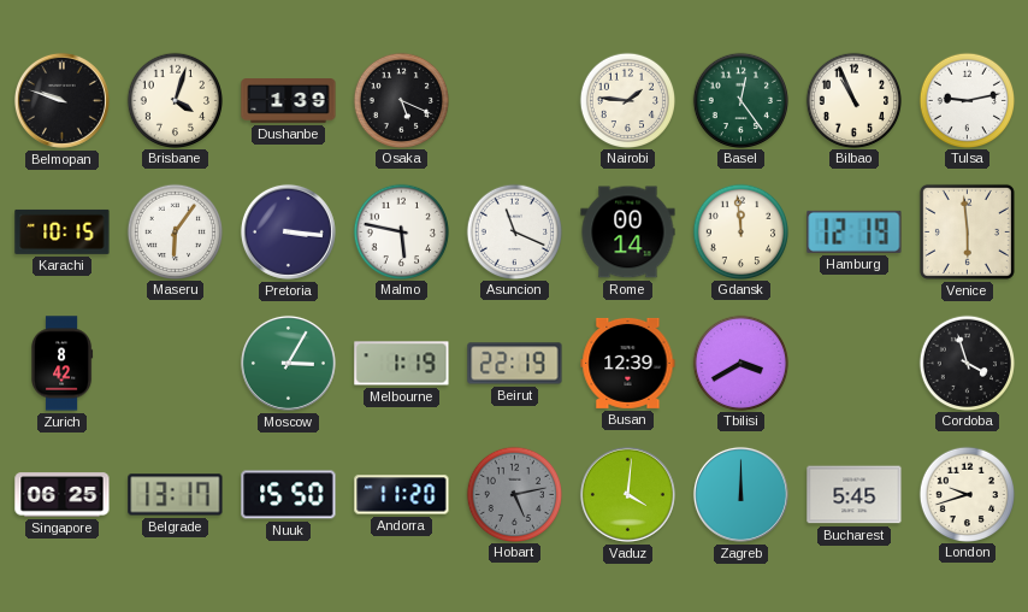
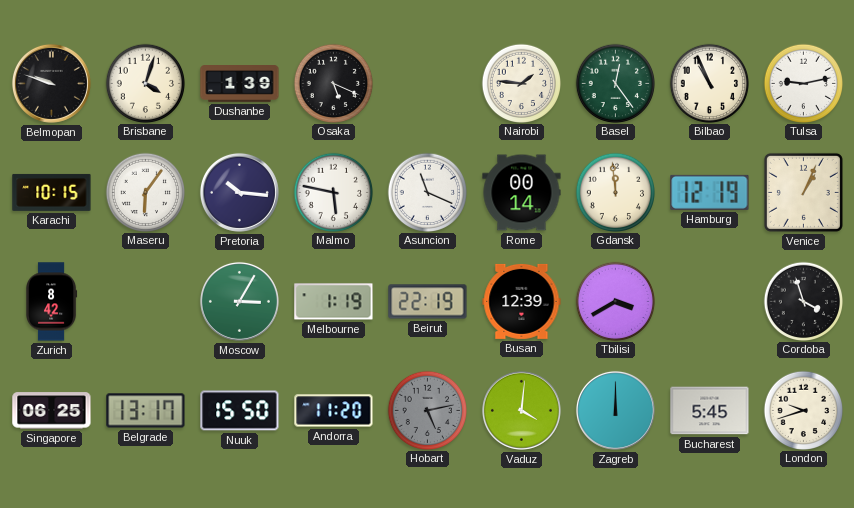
Pretoria: 3:16 -> 10:16
Venice: 5:59 -> 1:04
